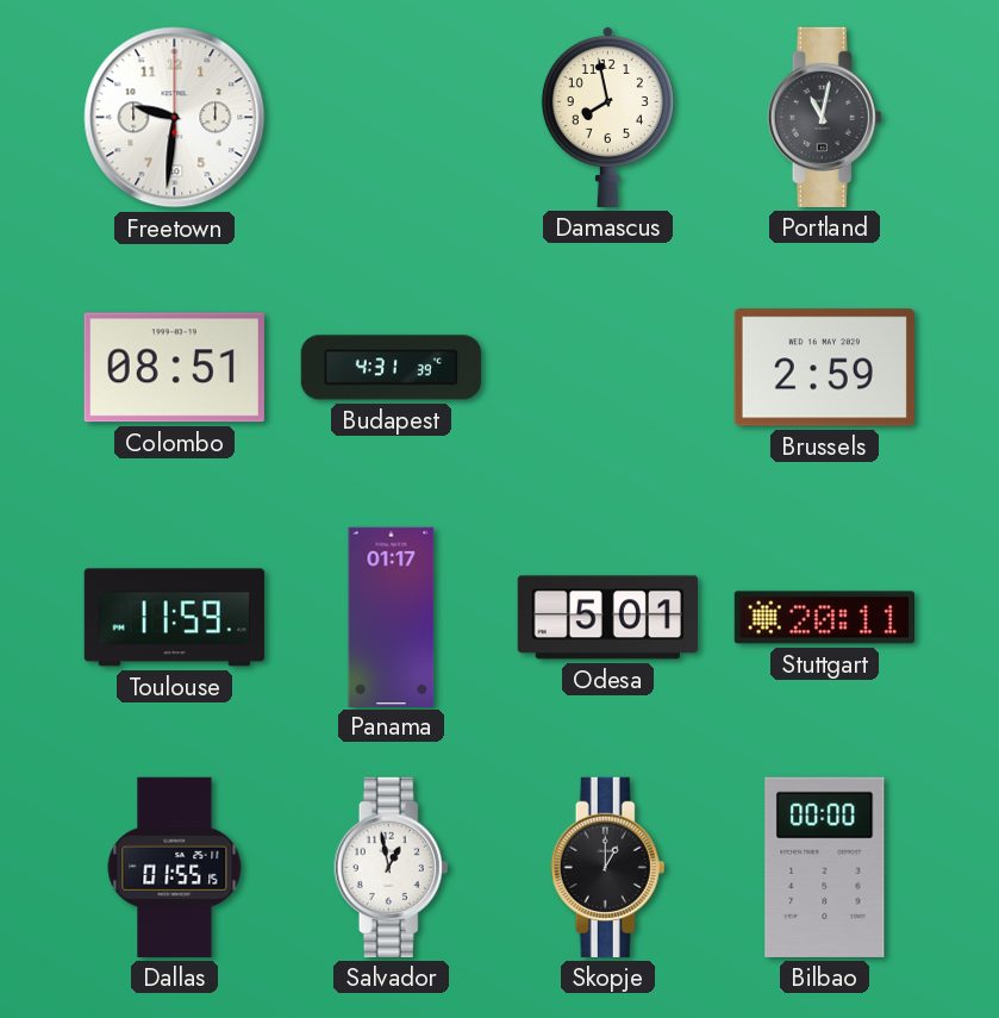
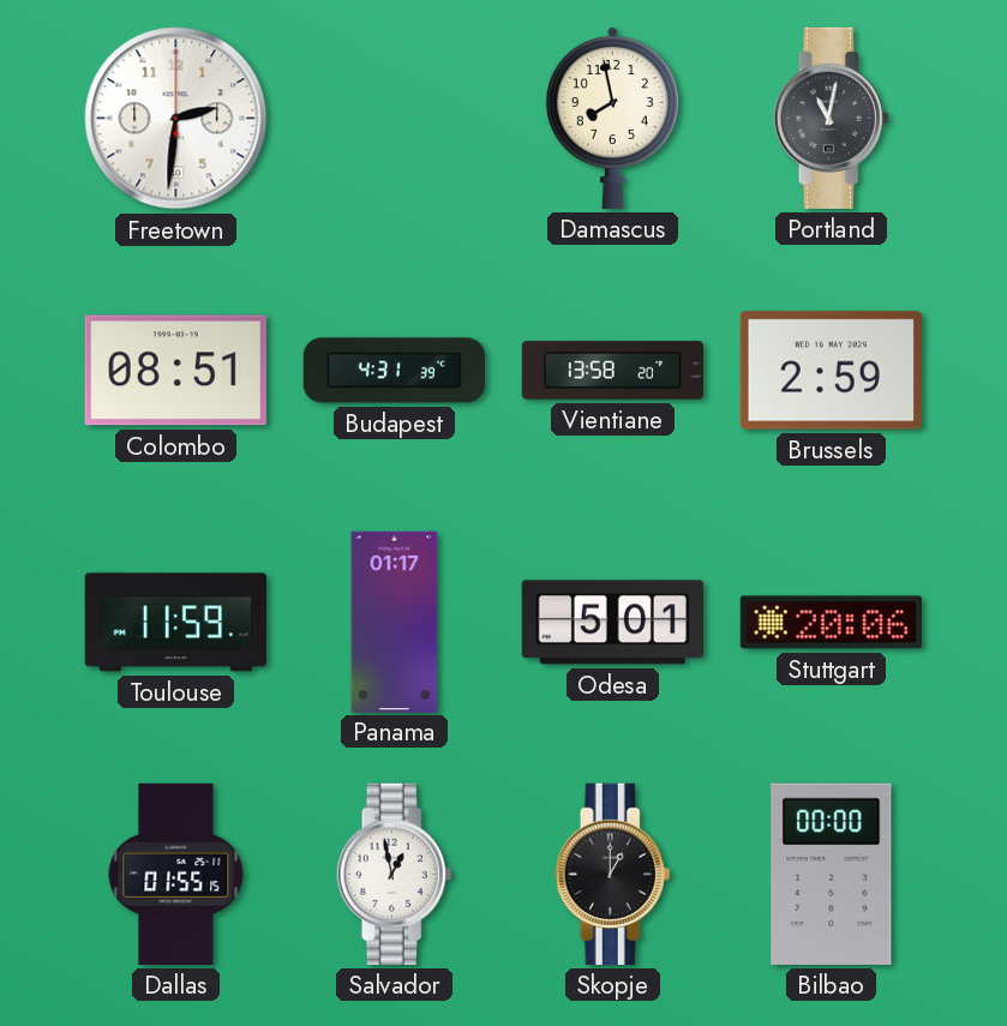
Freetown: 9:31 -> 2:31
Vientiane: none -> 13:58
Stuttgart: 20:11 -> 20:06
